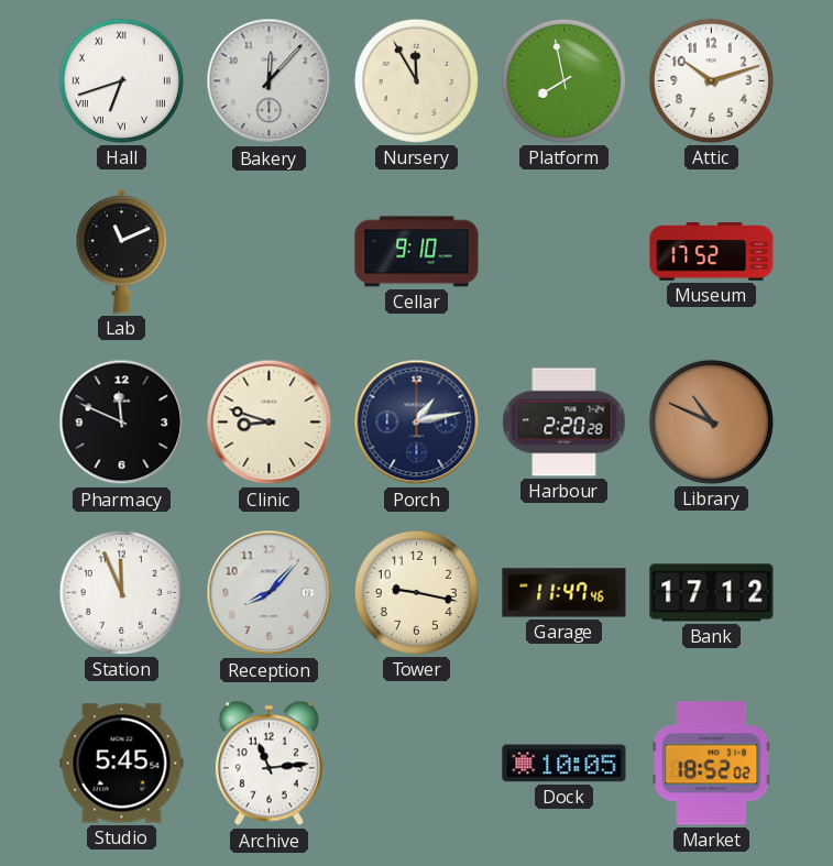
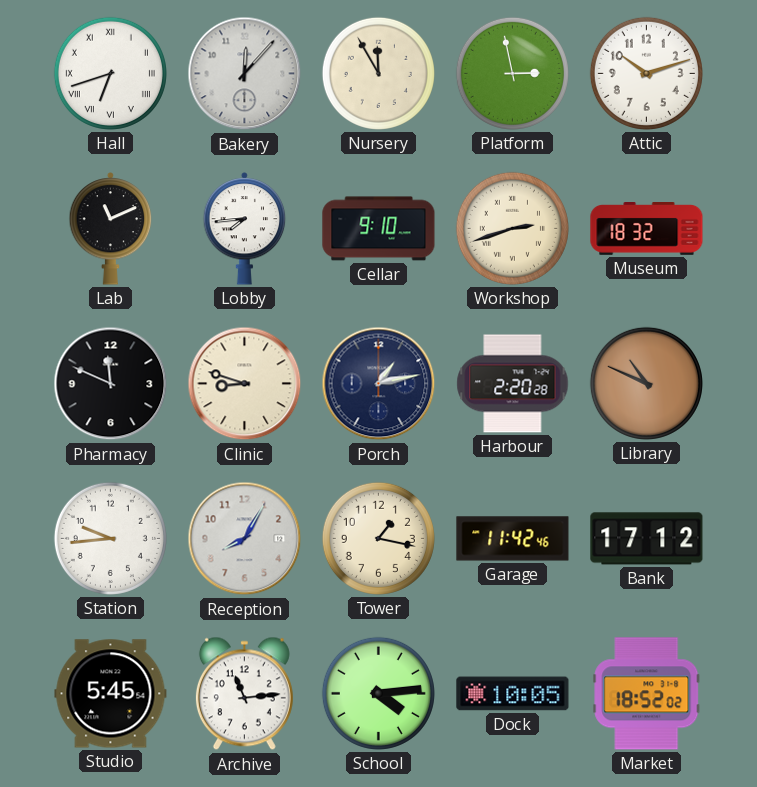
Platform: 7:58 -> 2:58
Lobby: none -> 7:44
Workshop: none -> 2:42
Museum: 17:52 -> 18:32
Station: 11:56 -> 9:44
Reception: 8:07 -> 8:05
Tower: 9:17 -> 1:17
Garage: 11:47 -> 11:42
School: none -> 4:14
